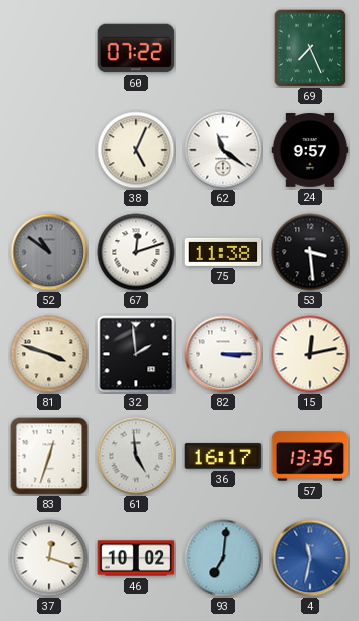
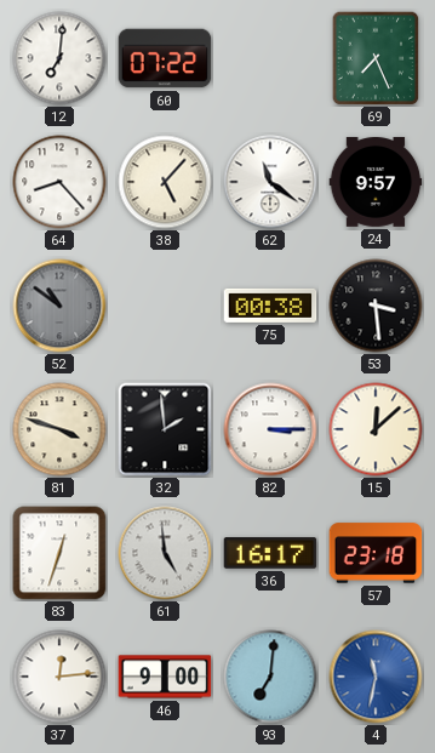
12: none -> 7:01
64: none -> 8:23
38: 5:04 -> 5:07
67: 12:12 -> none
75: 11:38 -> 00:38
15: 12:13 -> 12:08
57: 13:35 -> 23:18
37: 12:18 -> 12:14
46: 10:02 -> 9:00
